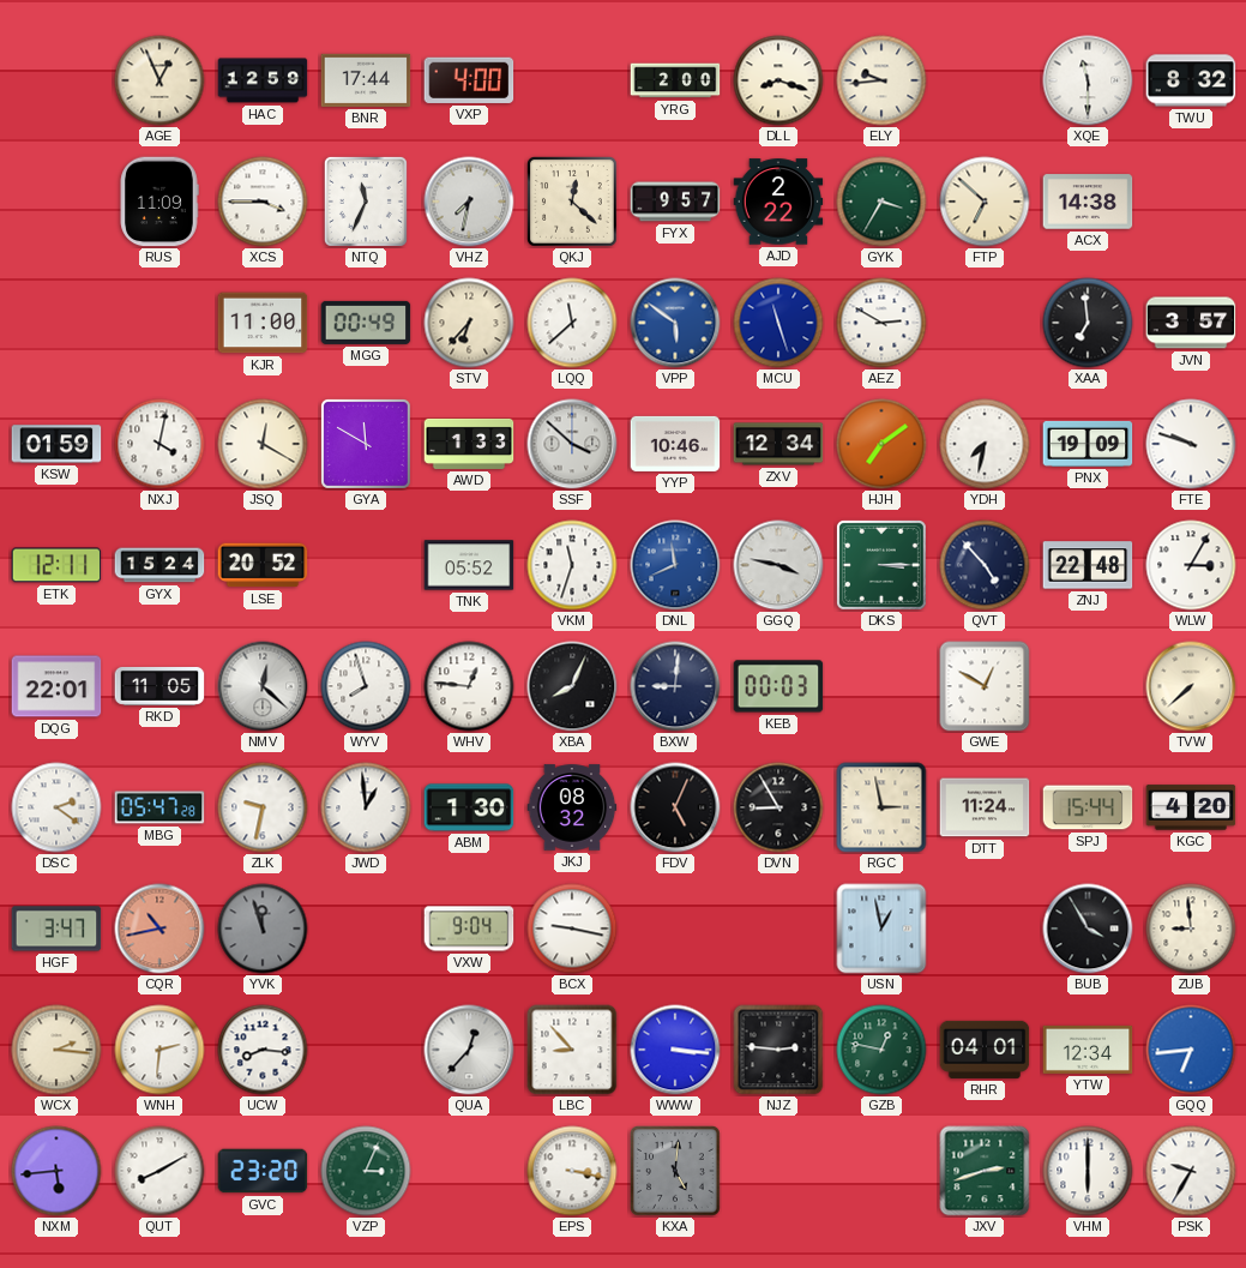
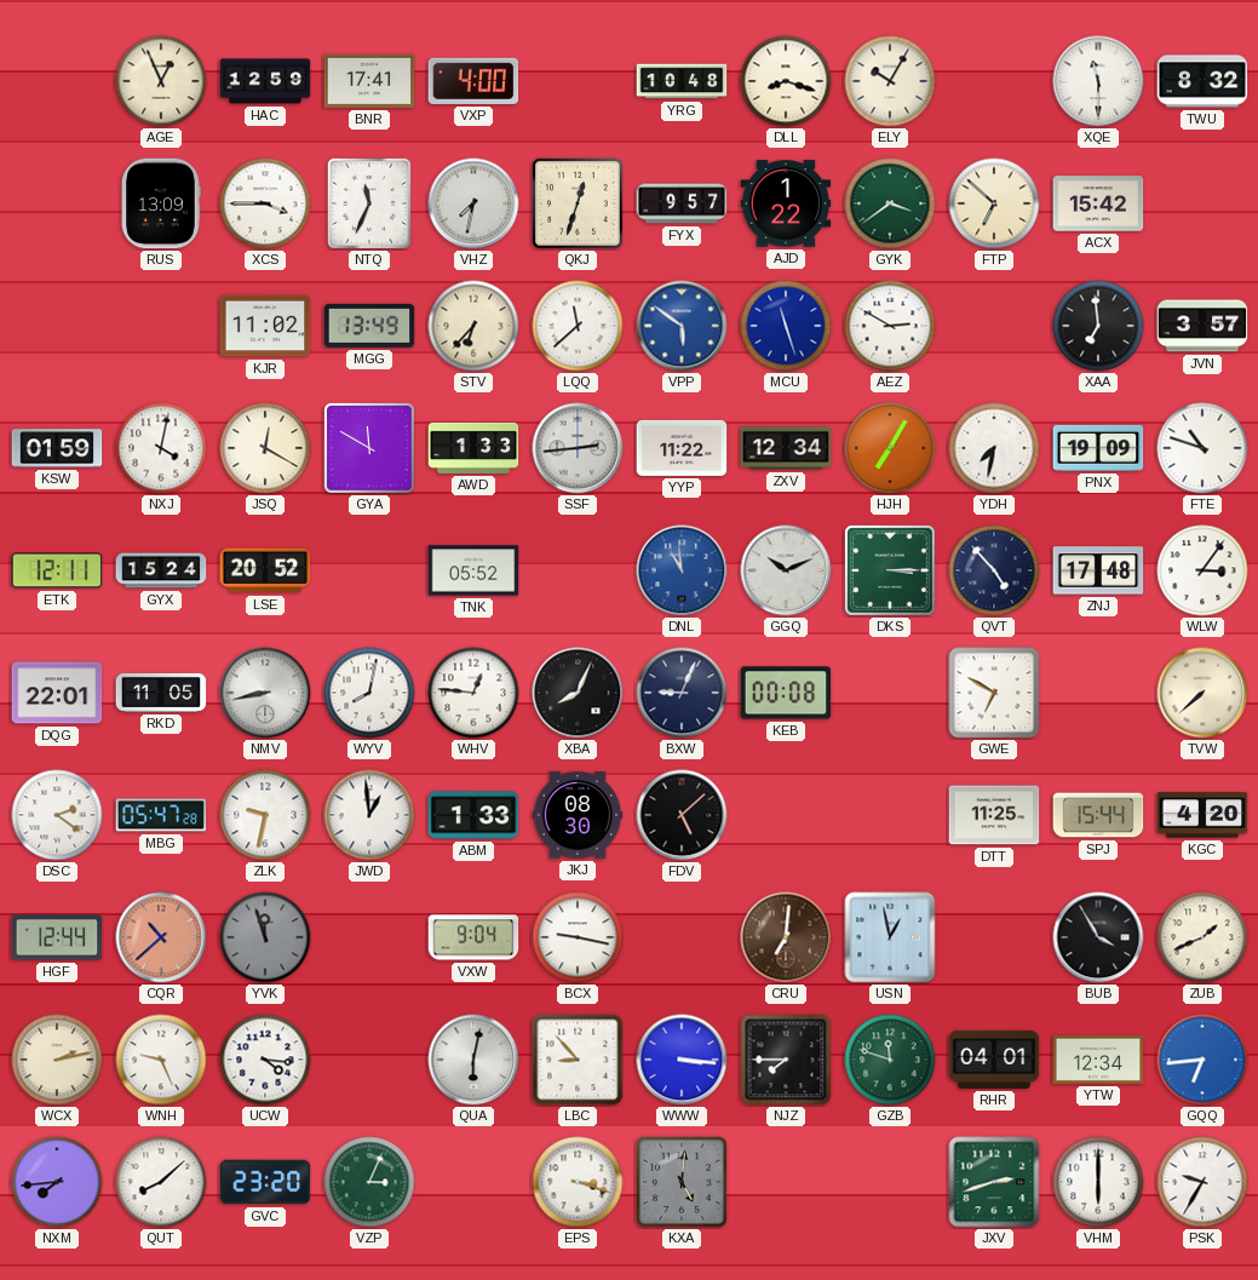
BNR: 17:44 -> 17:41
YRG: 2:00 -> 10:48
ELY: 9:44 -> 10:05
RUS: 11:09 -> 13:09
QKJ: 12:22 -> 12:33
AJD: 2:22 -> 1:22
GYK: 3:35 -> 3:39
ACX: 14:38 -> 15:42
KJR: 11:00 -> 11:02
MGG: 00:49 -> 13:49
SSF: 3:52 -> 2:44
YYP: 10:46 -> 11:22
HJH: 7:09 -> 7:05
FTE: 9:48 -> 10:48
VKM: 11:33 -> none
DNL: 11:41 -> 10:59
GGQ: 3:47 -> 10:11
ZNJ: 22:48 -> 17:48
WLW: 3:05 -> 3:06
NMV: 12:22 -> 8:43
WYV: 7:57 -> 8:02
BXW: 9:01 -> 9:04
KEB: 00:03 -> 00:08
GWE: 12:50 -> 6:50
ABM: 1:30 -> 1:33
JKJ: 08:32 -> 08:30
FDV: 5:04 -> 5:08
DVN: 8:55 -> none
RGC: 2:58 -> none
DTT: 11:24 -> 11:25
HGF: 3:47 -> 12:44
CQR: 10:43 -> 10:38
CRU: none -> 7:01
ZUB: 8:59 -> 1:41
WCX: 2:16 -> 2:13
WNH: 2:31 -> 9:26
UCW: 8:16 -> 4:16
QUA: 12:37 -> 6:02
NJZ: 2:46 -> 7:45
GZB: 12:47 -> 11:48
NXM: 5:44 -> 7:44
QUT: 8:10 -> 8:08
EPS: 3:17 -> 3:18
